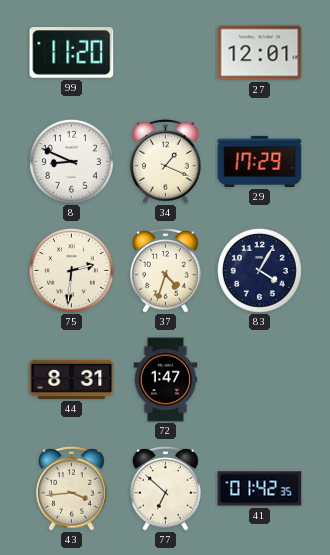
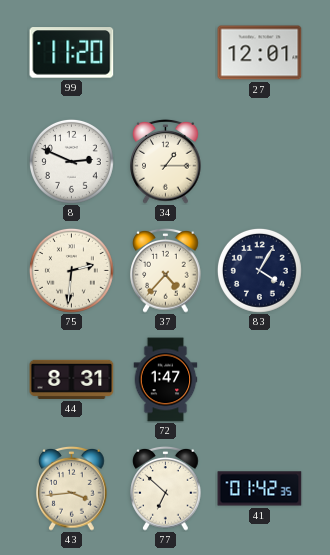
8: 8:49 -> 2:49
34: 1:19 -> 1:15
29: 17:29 -> none
37: 4:33 -> 4:37
